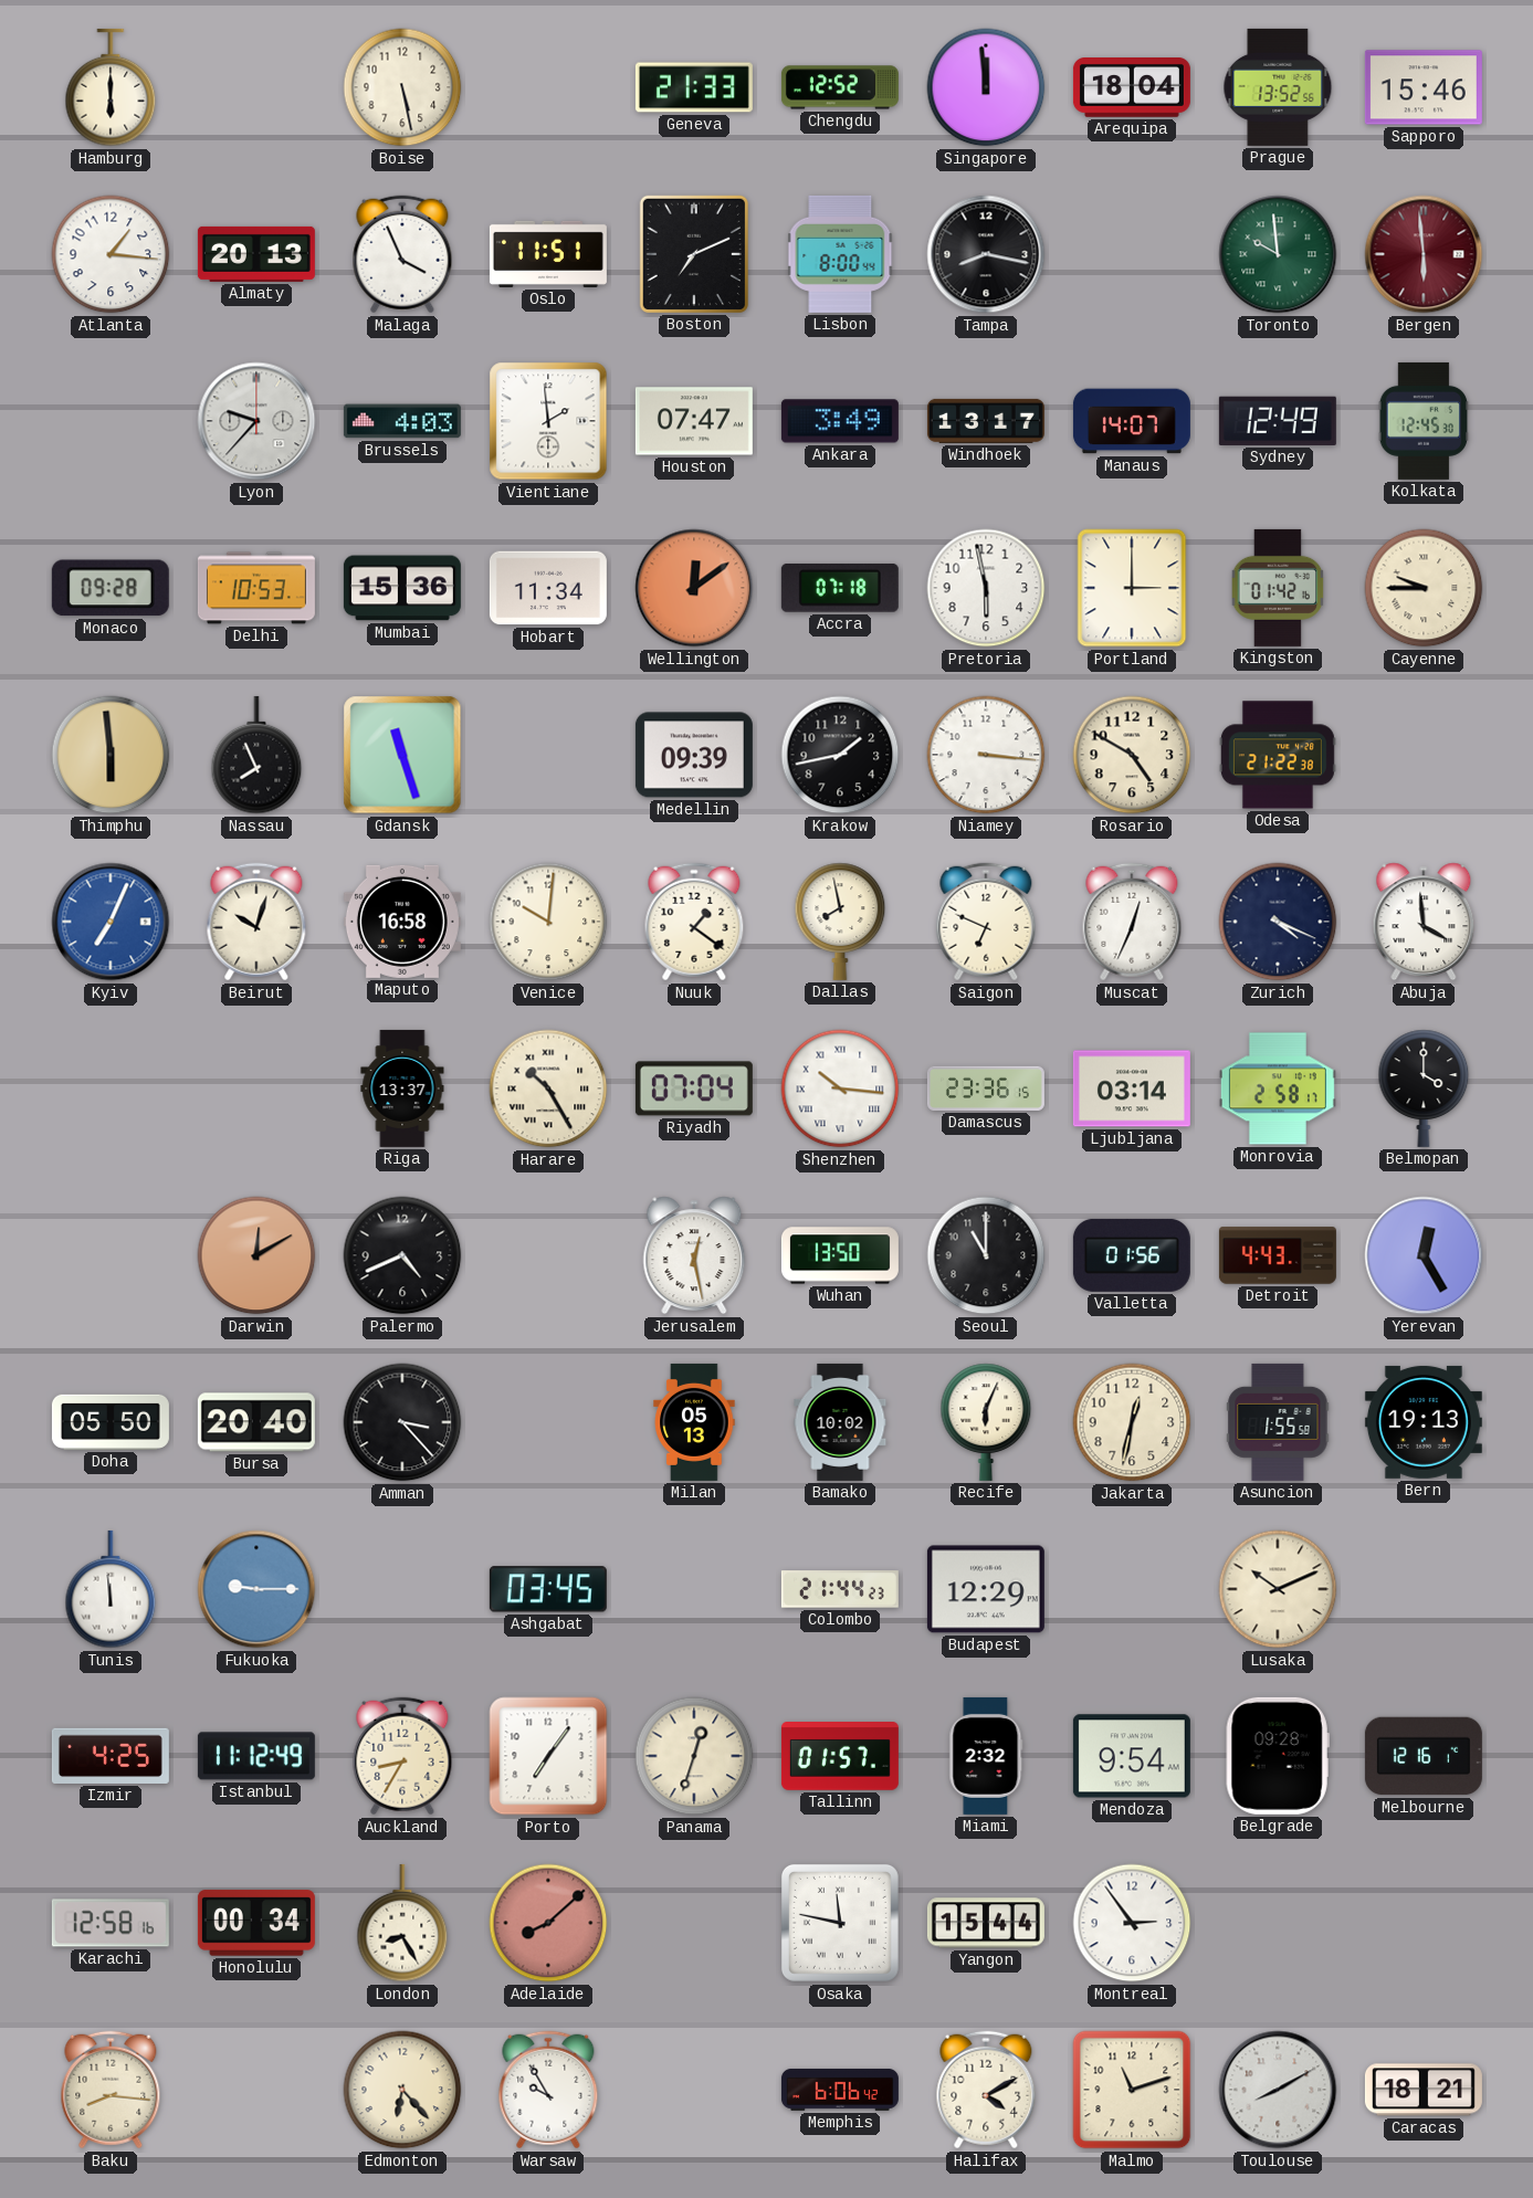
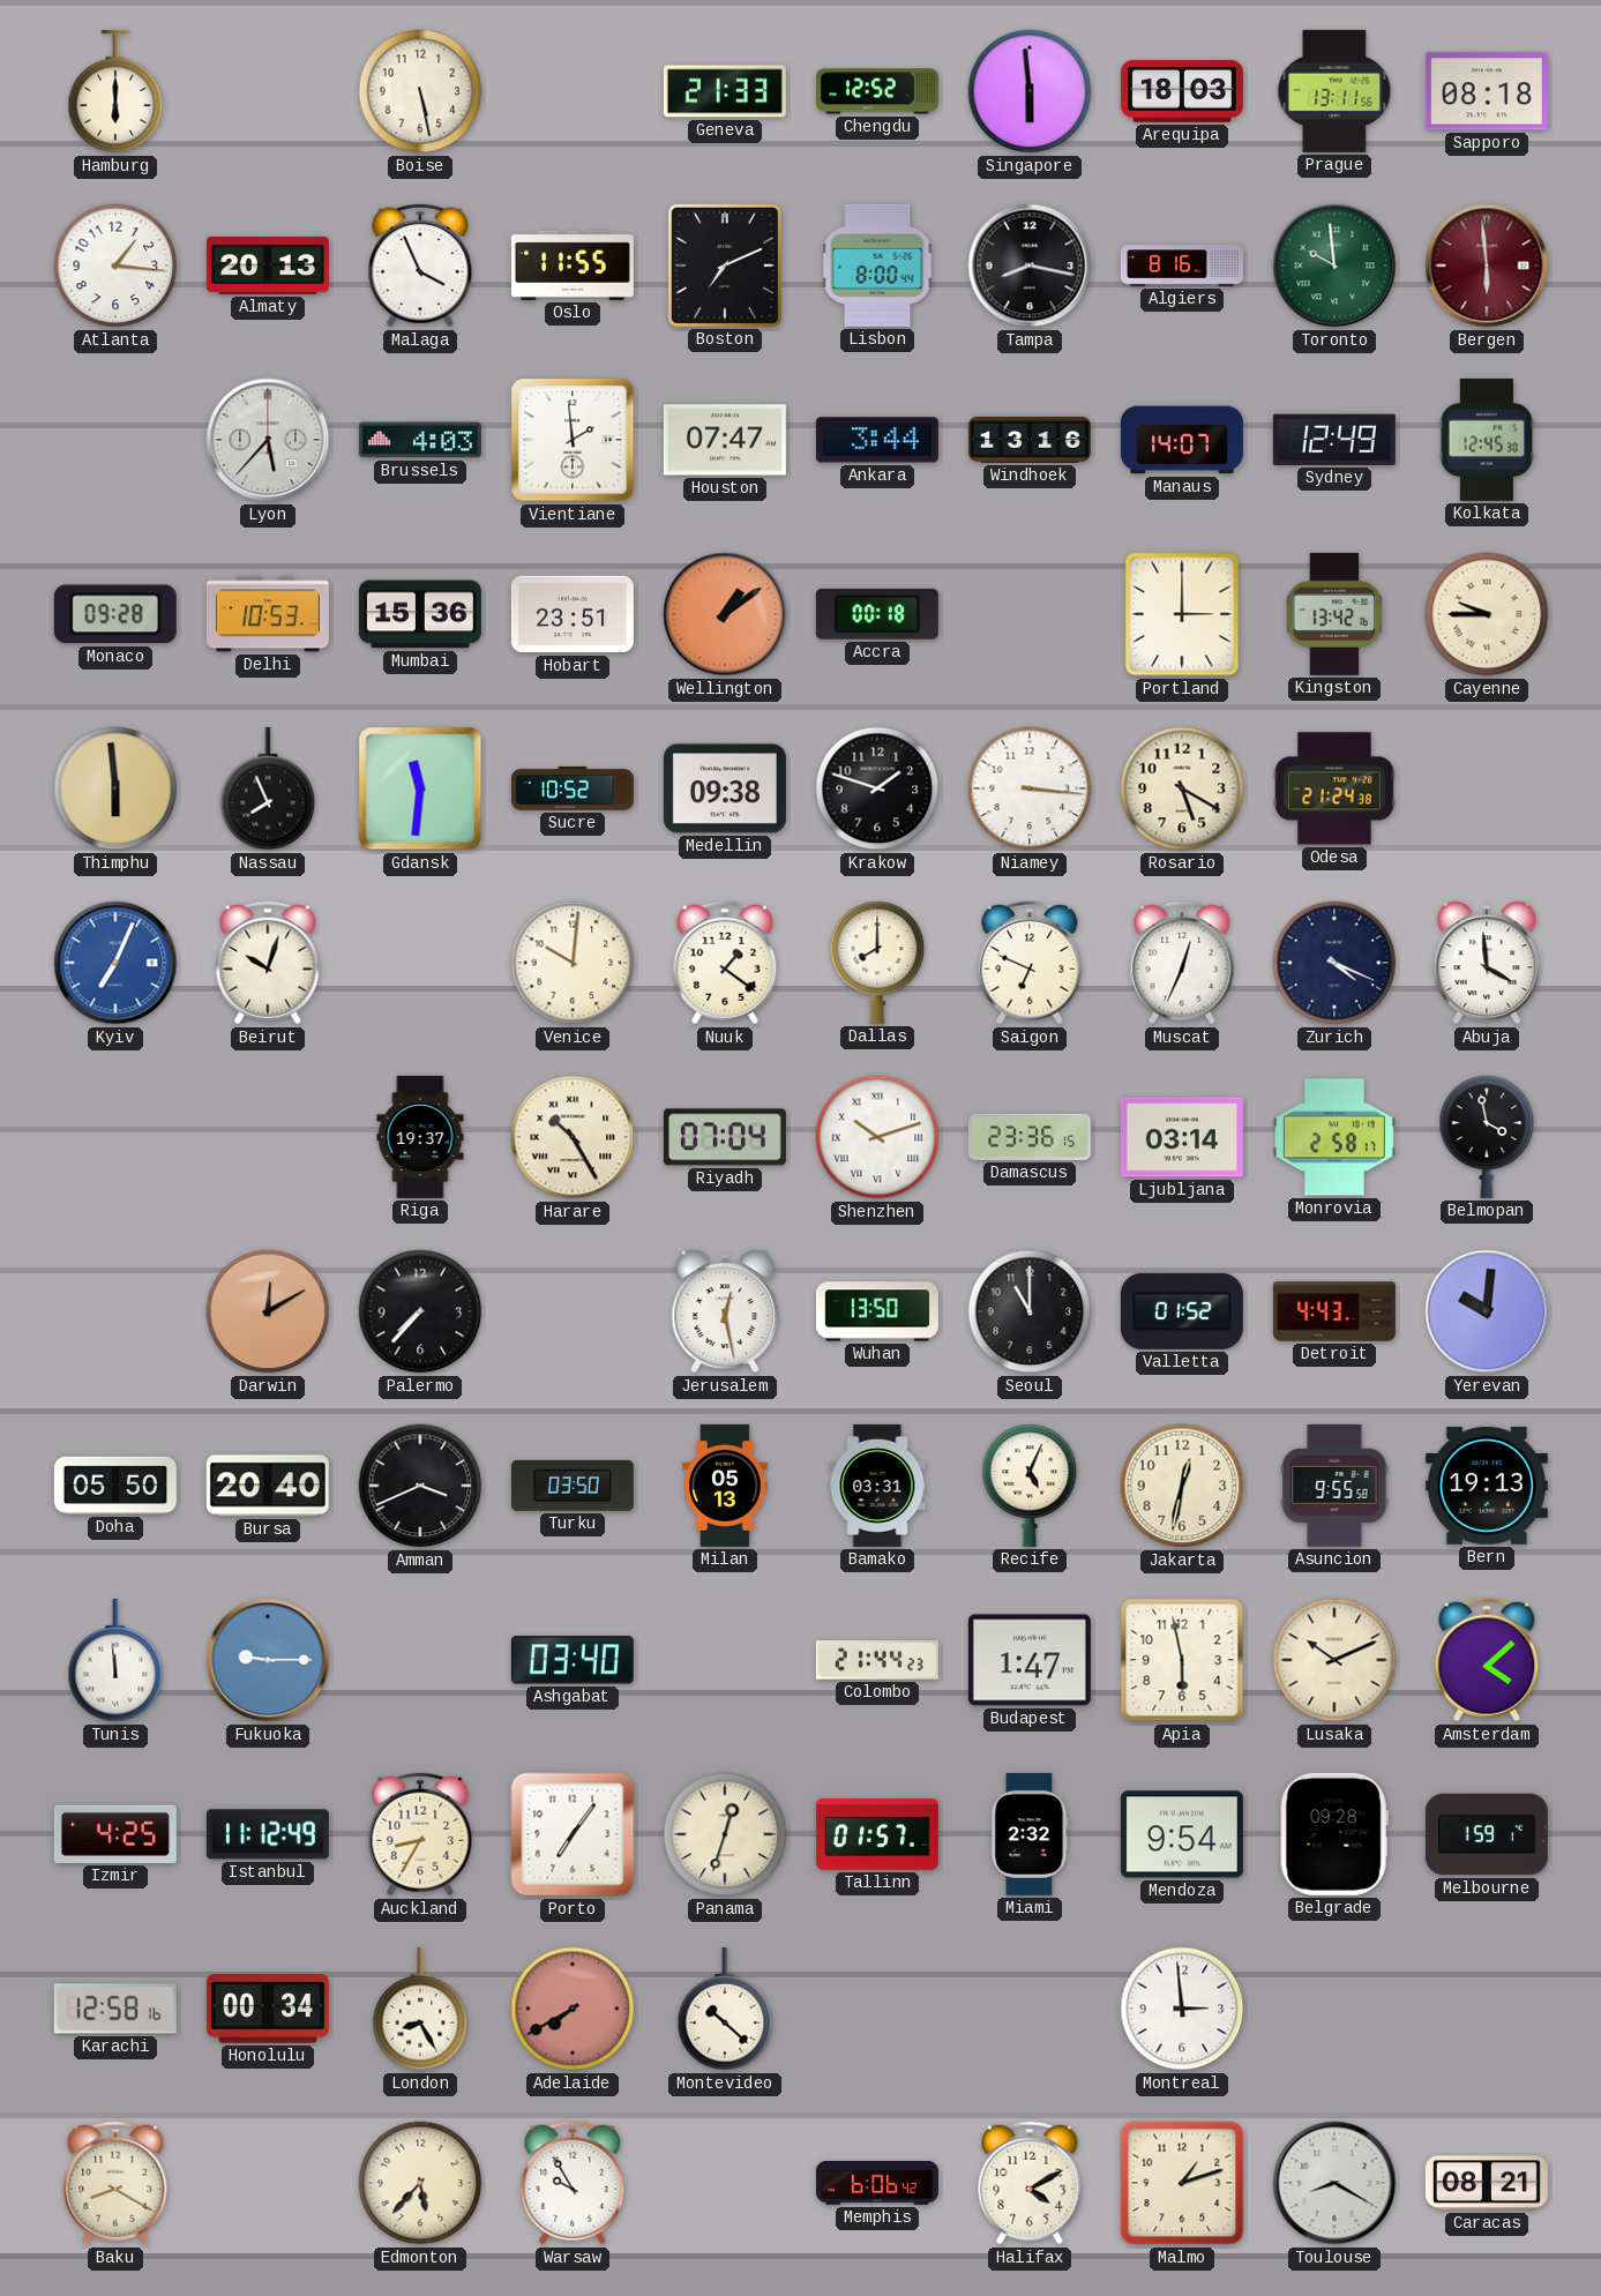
Singapore: 11:59 -> 5:59
Arequipa: 18:04 -> 18:03
Prague: 13:52 -> 13:11
Sapporo: 15:46 -> 08:18
Oslo: 11:51 -> 11:55
Algiers: none -> 8:16
Lyon: 9:37 -> 5:37
Ankara: 3:49 -> 3:44
Windhoek: 13:17 -> 13:16
Hobart: 11:34 -> 23:51
Wellington: 12:09 -> 1:09
Accra: 07:18 -> 00:18
Pretoria: 5:58 -> none
Kingston: 01:42 -> 13:42
Gdansk: 11:27 -> 11:31
Sucre: none -> 10:52
Medellin: 09:39 -> 09:38
Krakow: 1:43 -> 1:48
Rosario: 4:50 -> 5:20
Odesa: 21:22 -> 21:24
Maputo: 16:58 -> none
Dallas: 7:58 -> 8:00
Riga: 13:37 -> 19:37
Shenzhen: 10:16 -> 10:12
Belmopan: 4:00 -> 3:58
Palermo: 4:41 -> 7:37
Valletta: 01:56 -> 01:52
Yerevan: 12:25 -> 10:01
Amman: 3:23 -> 3:41
Turku: none -> 03:50
Bamako: 10:02 -> 03:31
Recife: 6:04 -> 5:04
Asuncion: 1:55 -> 9:55
Ashgabat: 03:45 -> 03:40
Budapest: 12:29 -> 1:47
Apia: none -> 5:58
Amsterdam: none -> 4:08
Melbourne: 12:16 -> 1:59
Adelaide: 8:08 -> 7:40
Montevideo: none -> 10:22
Osaka: 11:47 -> none
Yangon: 15:44 -> none
Montreal: 2:54 -> 2:59
Baku: 8:16 -> 8:20
Edmonton: 6:23 -> 5:37
Malmo: 11:12 -> 1:12
Toulouse: 8:10 -> 8:20
Caracas: 18:21 -> 08:21
